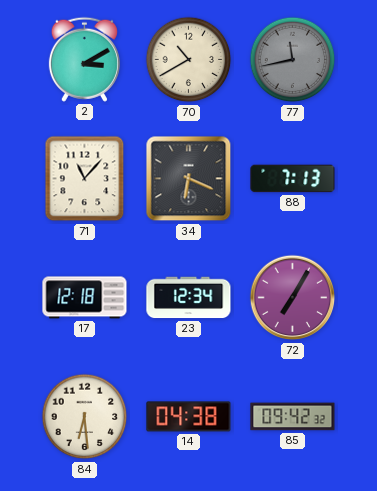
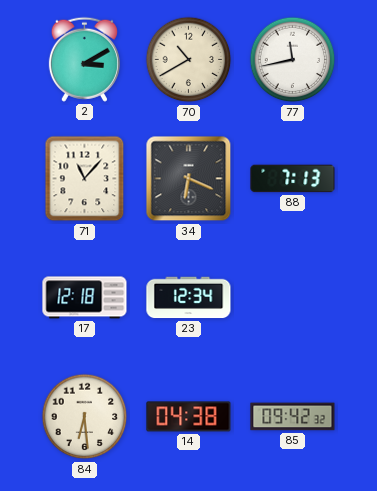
77 dial: grey -> white
72: 7:05 -> none
